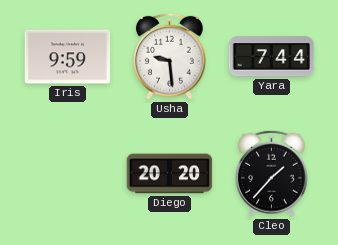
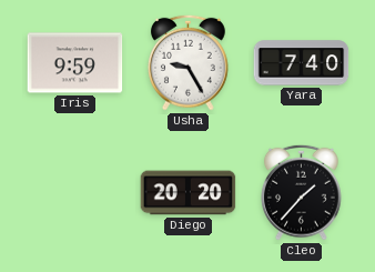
Usha: 9:29 -> 9:25
Yara: 7:44 -> 7:40
